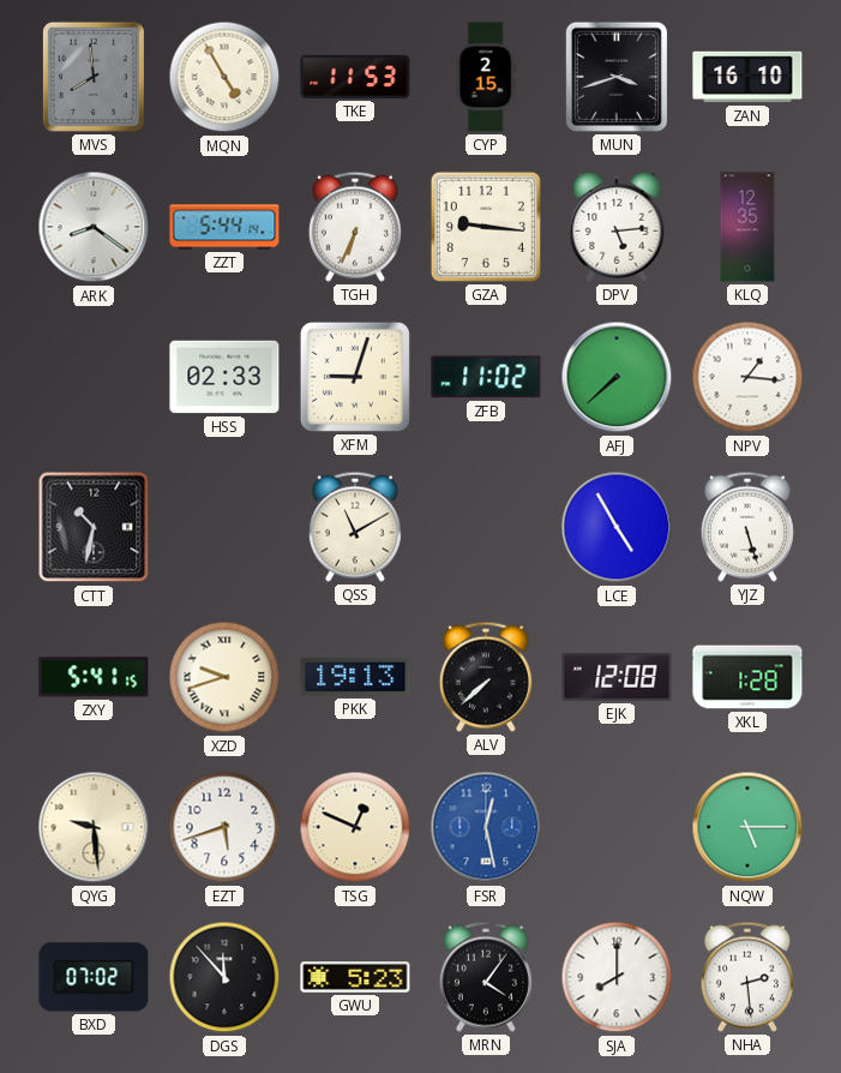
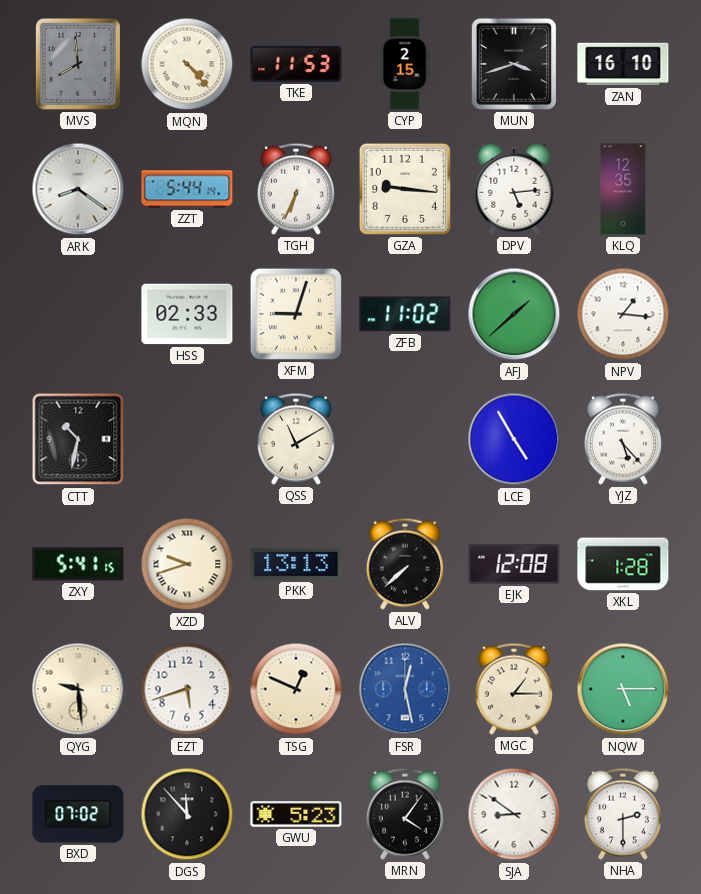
MQN: 4:55 -> 4:23
AFJ: 7:38 -> 1:38
YJZ: 5:27 -> 5:23
PKK: 19:13 -> 13:13
MGC: none -> 1:15
SJA: 8:00 -> 8:51
NHA: 2:29 -> 2:30
